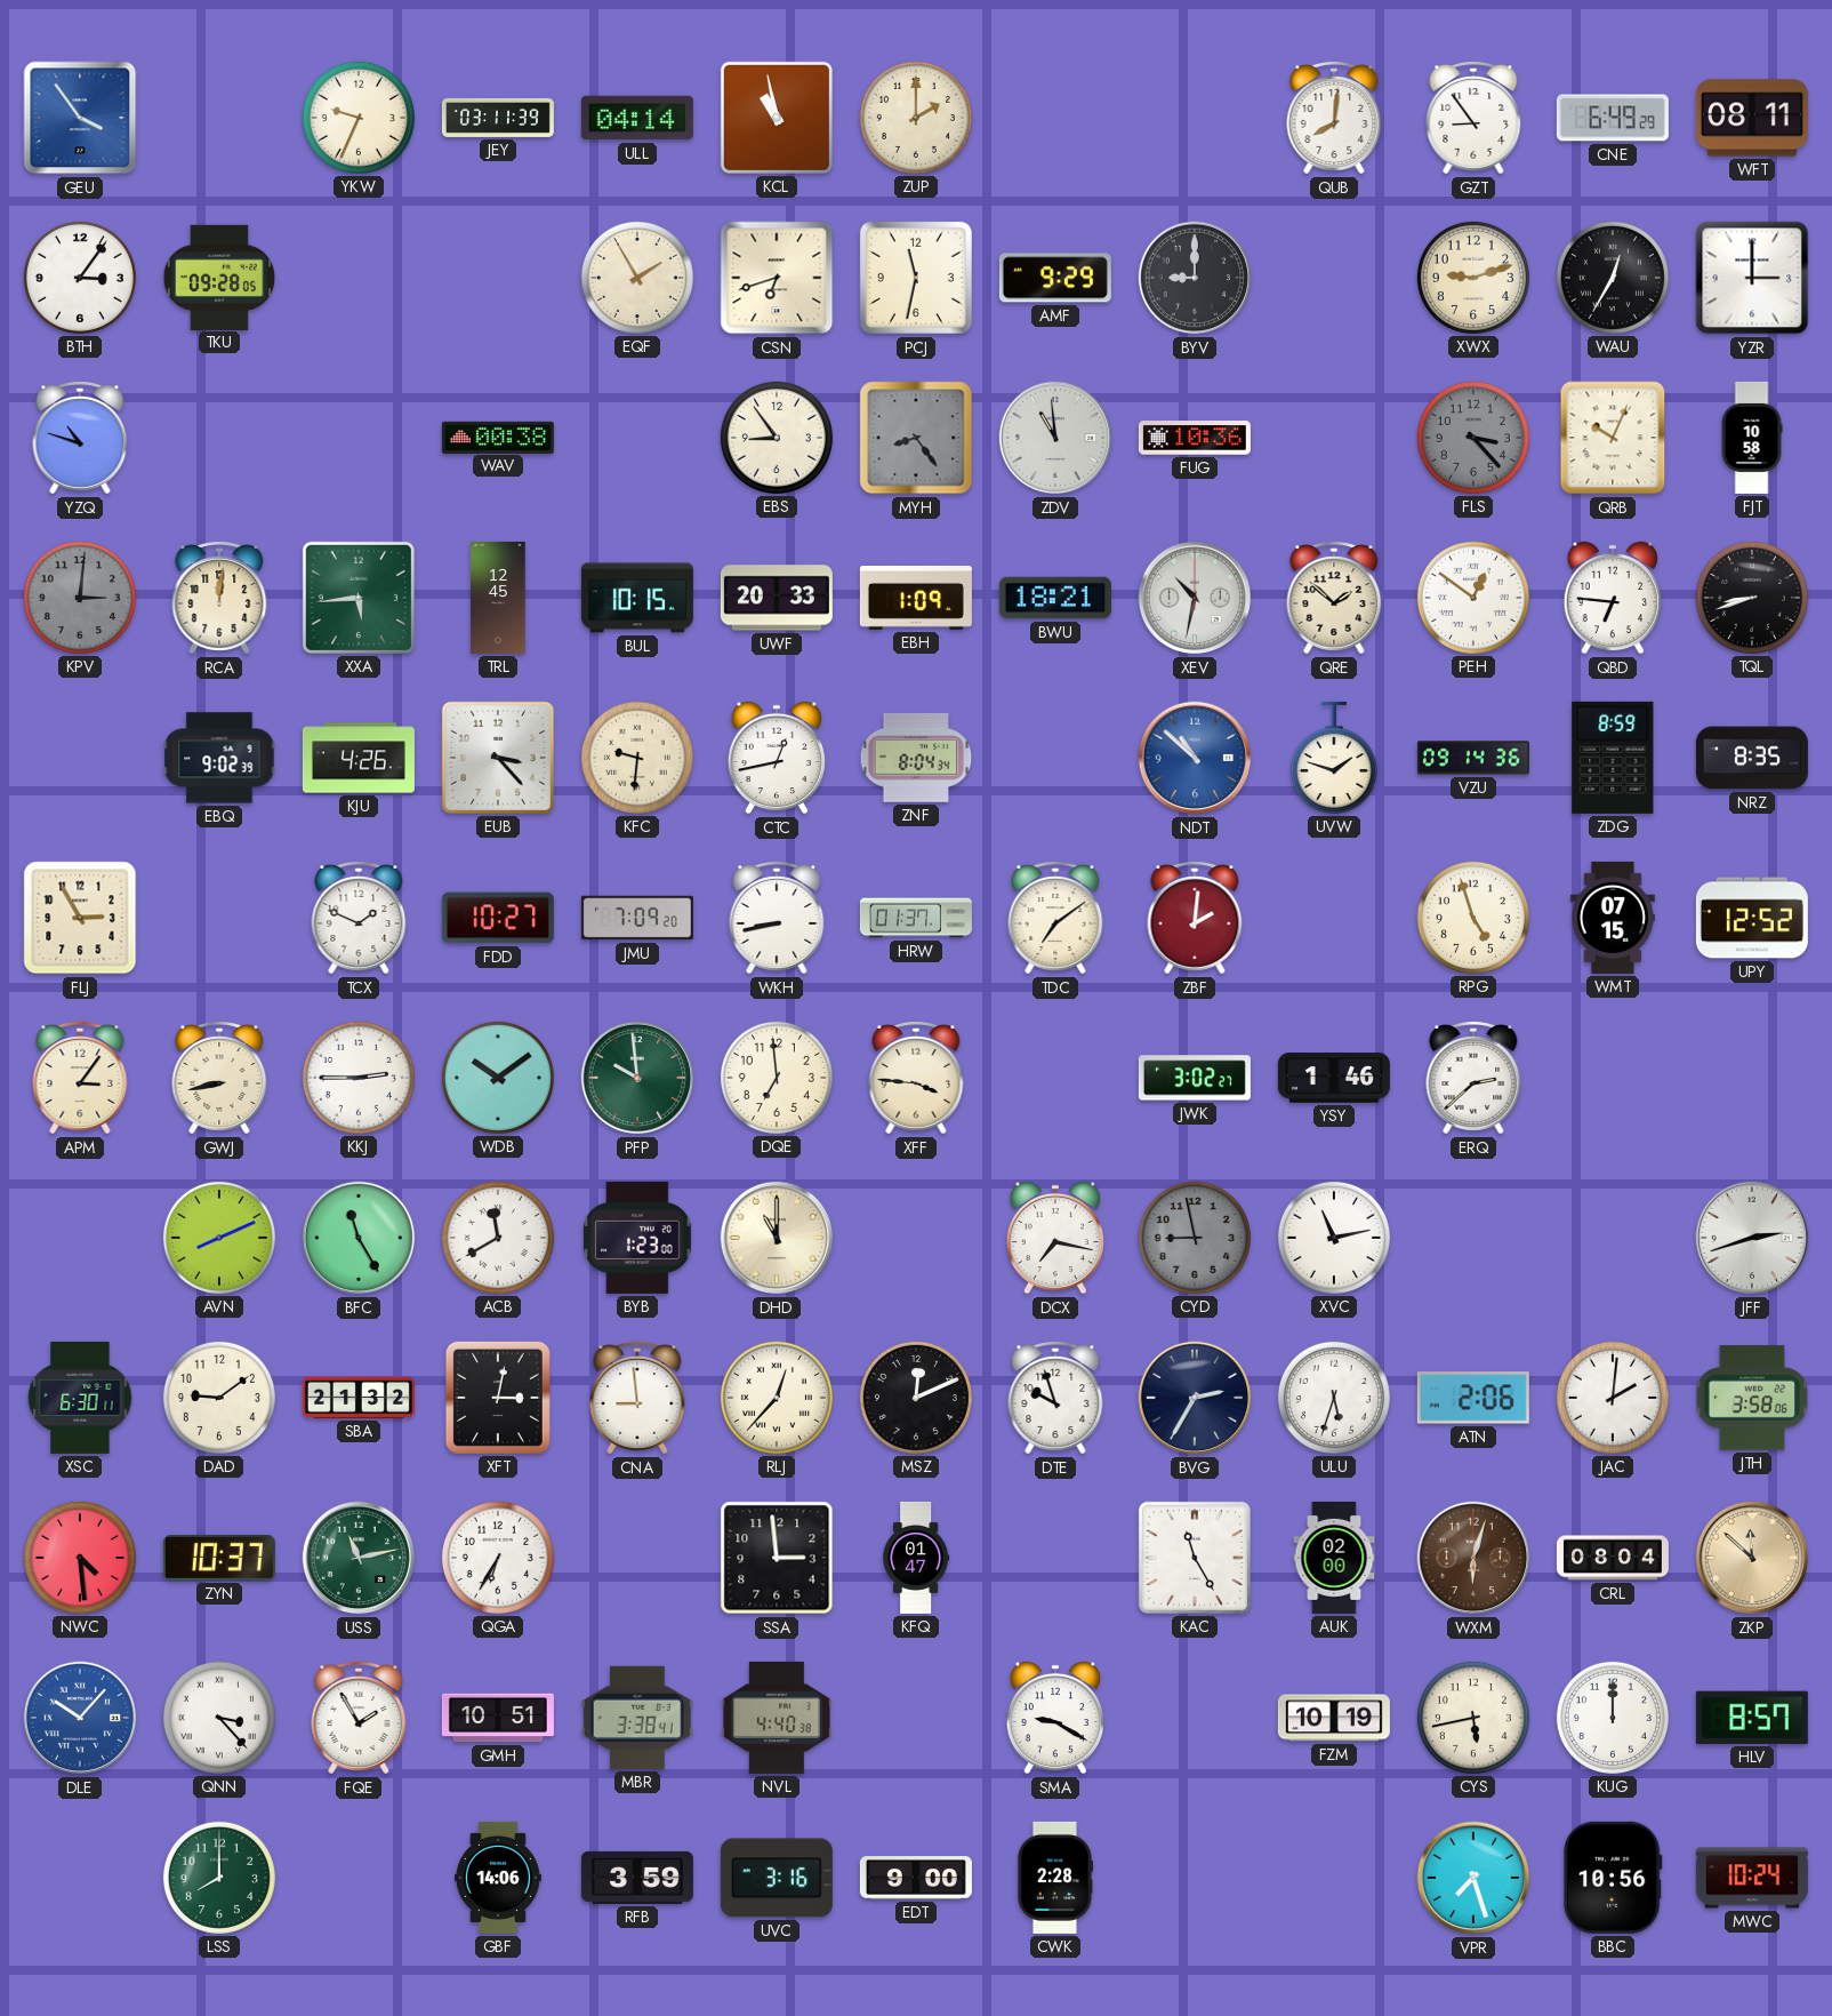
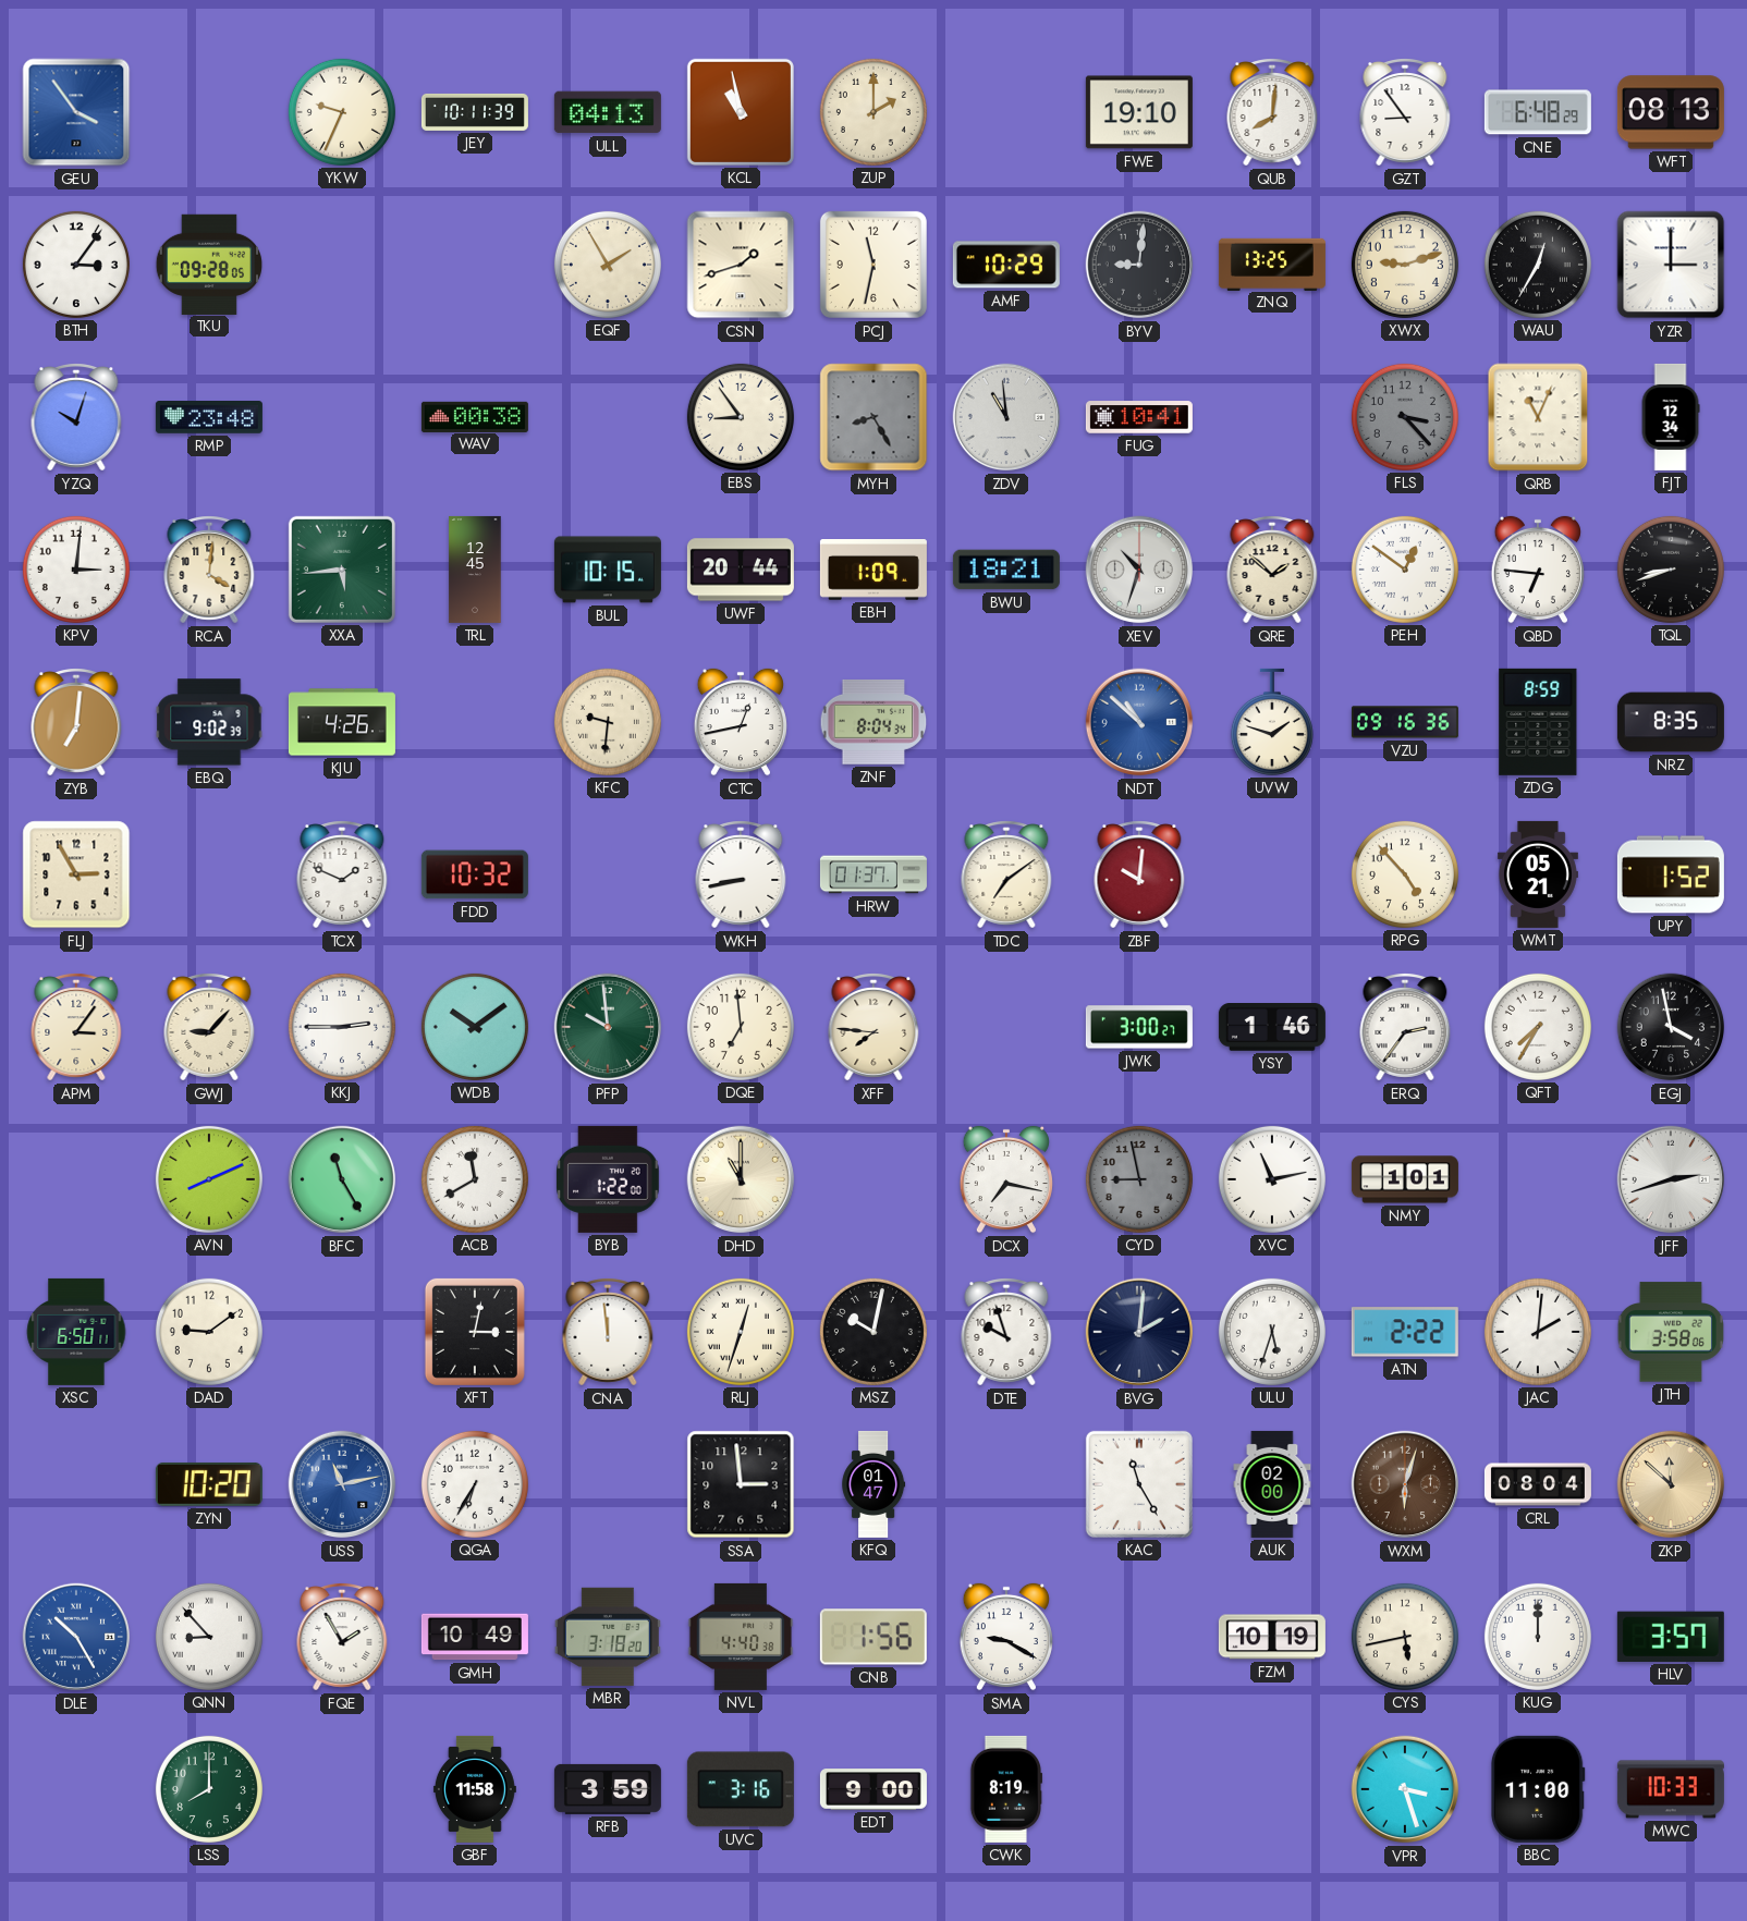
JEY: 03:11 -> 10:11
ULL: 04:14 -> 04:13
FWE: none -> 19:10
CNE: 6:49 -> 6:48
WFT: 08:11 -> 08:13
CSN: 6:42 -> 1:42
AMF: 9:29 -> 10:29
BYV: 9:00 -> 9:01
ZNQ: none -> 13:25
YZQ: 10:48 -> 10:03
RMP: none -> 23:48
MYH: 8:24 -> 8:25
FUG: 10:36 -> 10:41
QRB: 10:04 -> 11:04
FJT: 10:58 -> 12:34
KPV dial: grey -> white
RCA: 12:01 -> 4:01
UWF: 20:33 -> 20:44
XEV: 10:32 -> 10:33
ZYB: none -> 7:01
EUB: 3:23 -> none
VZU: 09:14 -> 09:16
FDD: 10:27 -> 10:32
JMU: 7:09 -> none
ZBF: 2:01 -> 10:01
RPG: 4:57 -> 4:53
WMT: 07:15 -> 05:21
UPY: 12:52 -> 1:52
GWJ: 8:43 -> 9:07
XFF: 3:46 -> 7:46
JWK: 3:02 -> 3:00
ERQ: 2:38 -> 2:36
QFT: none -> 7:35
EGJ: none -> 3:58
BYB: 1:23 -> 1:22
NMY: none -> 1:01
XSC: 6:30 -> 6:50
SBA: 21:32 -> none
CNA: 8:59 -> 11:59
RLJ: 12:37 -> 12:33
MSZ: 12:11 -> 10:02
BVG: 2:35 -> 2:01
ATN: 2:06 -> 2:22
NWC: 4:29 -> none
ZYN: 10:37 -> 10:20
USS dial: green -> blue
DLE: 10:07 -> 10:25
QNN: 3:23 -> 8:53
GMH: 10:51 -> 10:49
MBR: 3:38 -> 3:18
CNB: none -> 1:56
HLV: 8:57 -> 3:57
GBF: 14:06 -> 11:58
CWK: 2:28 -> 8:19
VPR: 7:27 -> 3:27
BBC: 10:56 -> 11:00
MWC: 10:24 -> 10:33
